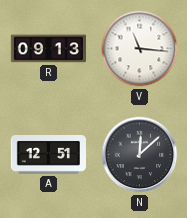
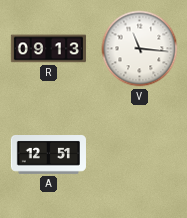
N: 12:08 -> none
